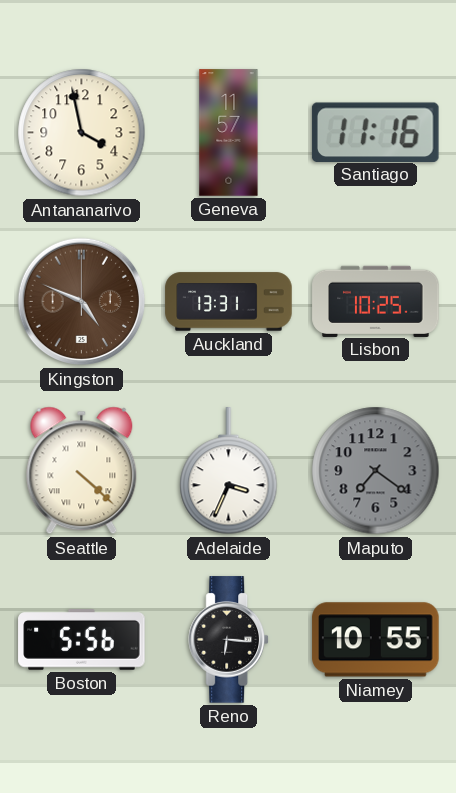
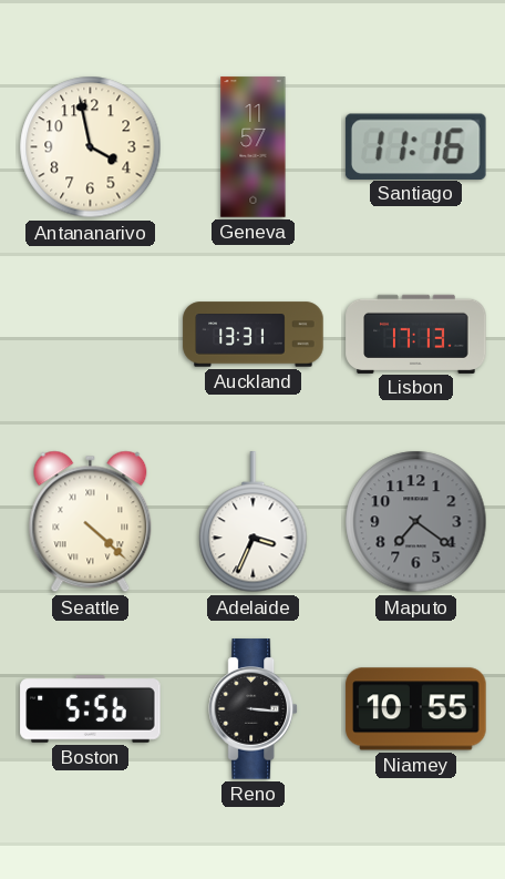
Kingston: 4:49 -> none
Lisbon: 10:25 -> 17:13
Reno: 6:16 -> 3:16
